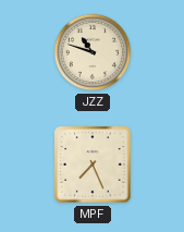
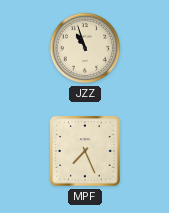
JZZ: 10:48 -> 10:57
